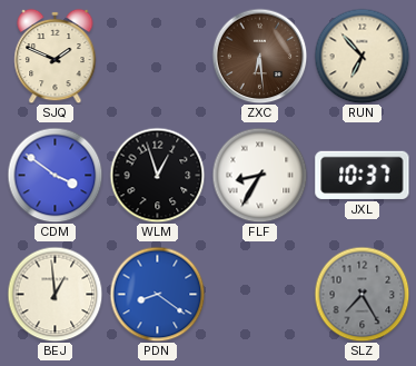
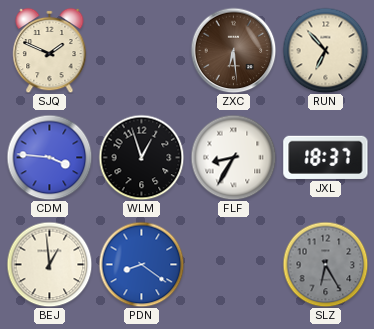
CDM: 3:51 -> 3:46
JXL: 10:37 -> 18:37
SLZ: 7:25 -> 6:25
